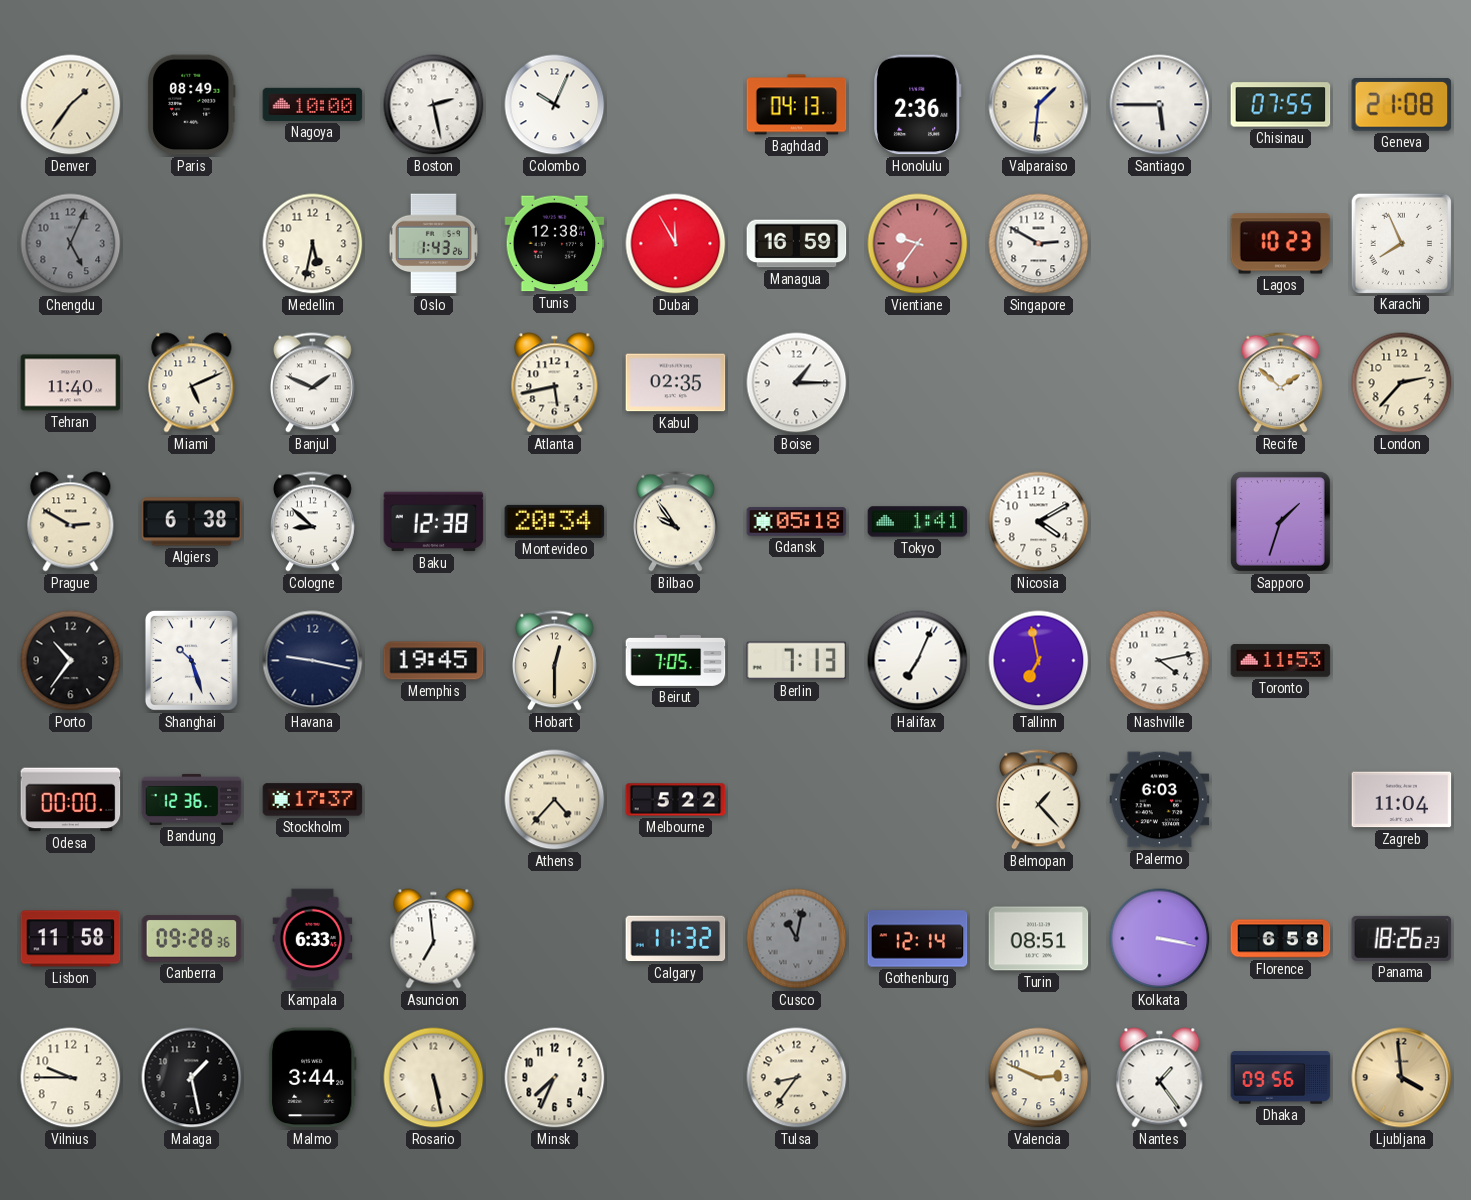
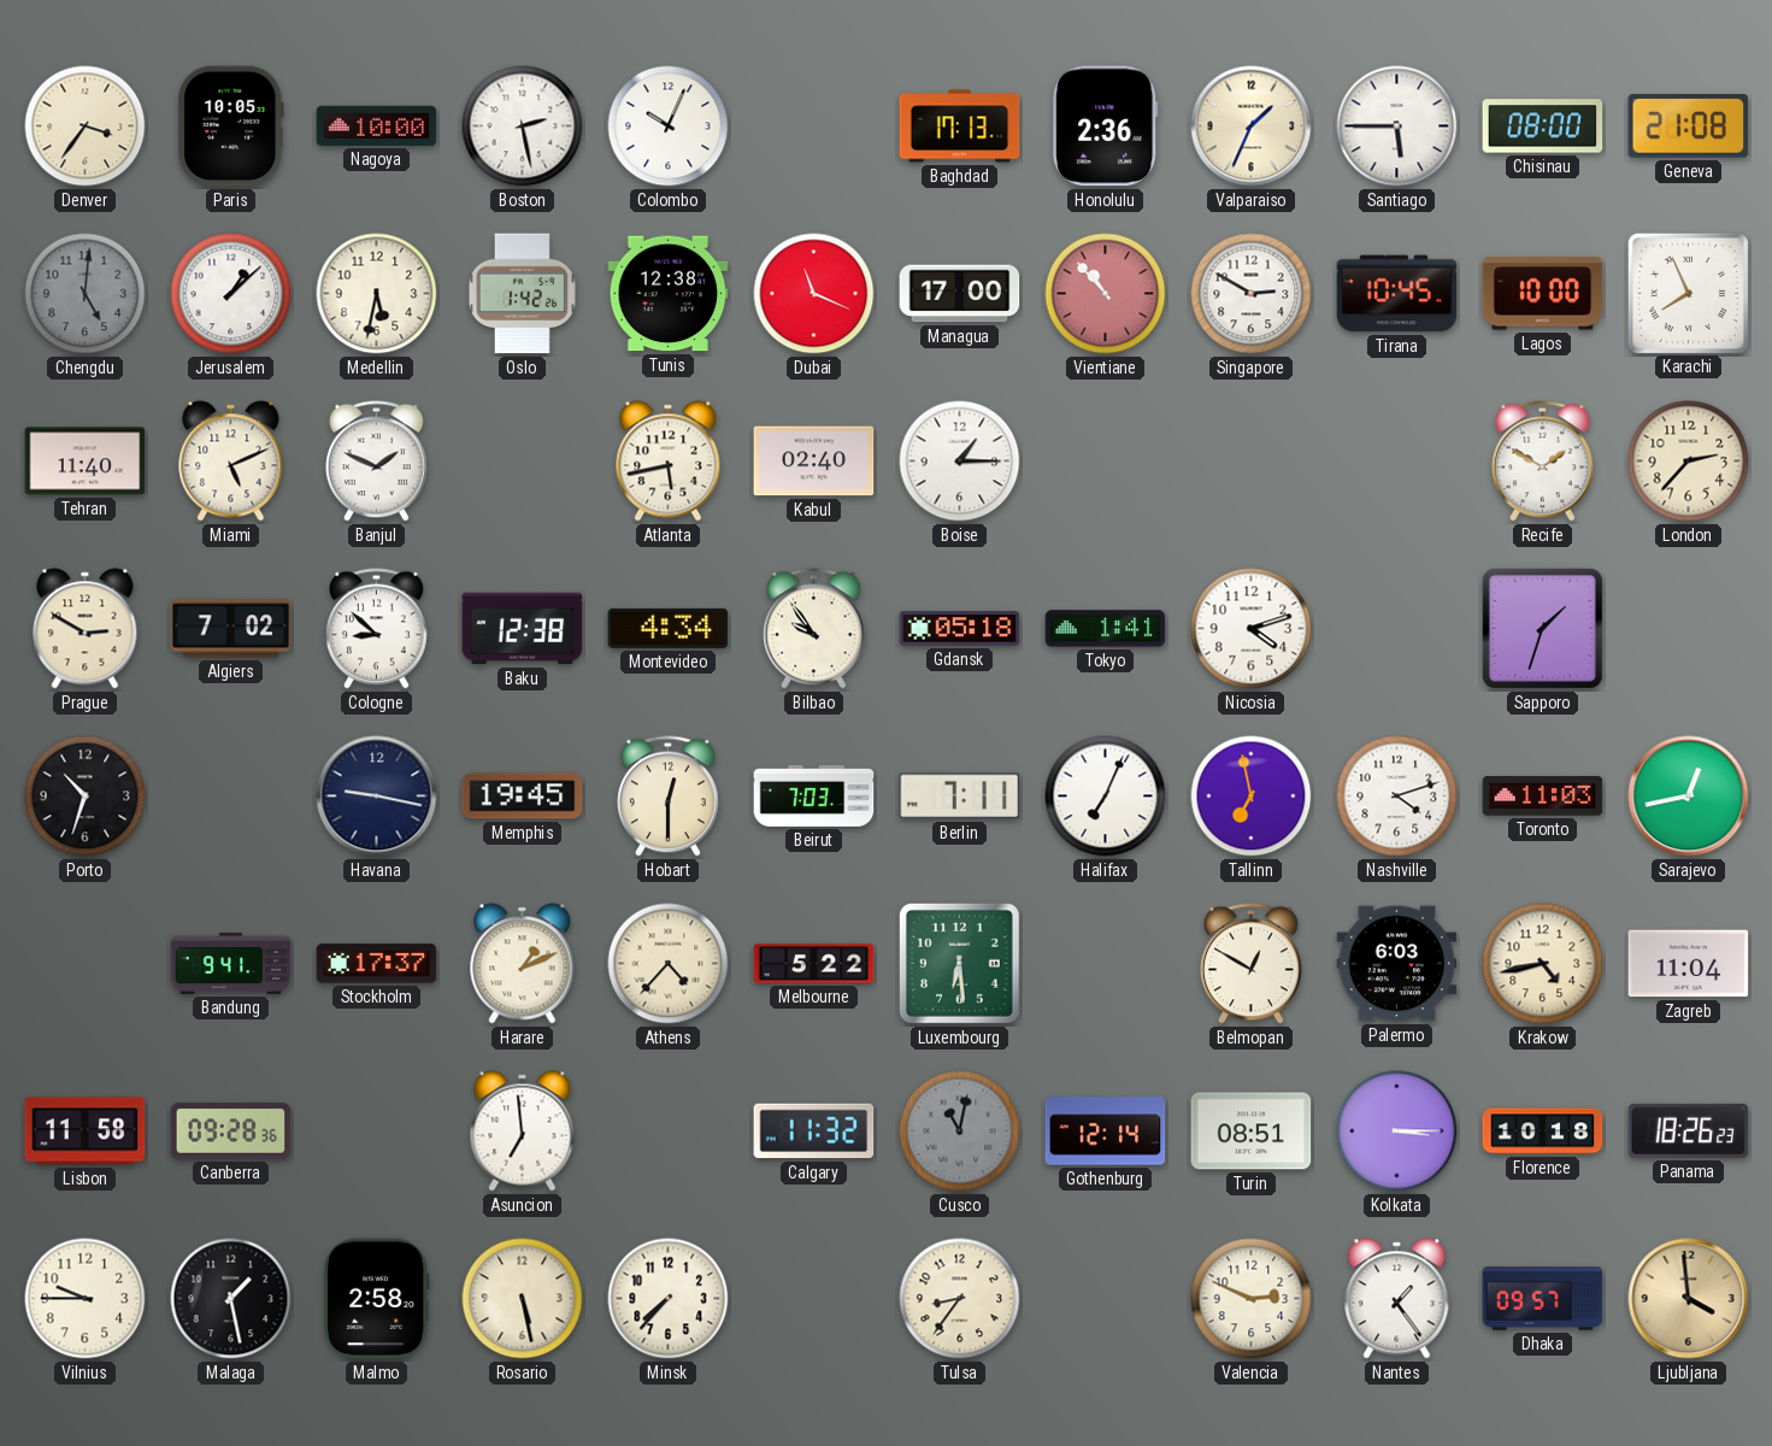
Denver: 1:36 -> 3:36
Paris: 08:49 -> 10:05
Baghdad: 04:13 -> 17:13
Valparaiso: 1:31 -> 1:34
Chisinau: 07:55 -> 08:00
Chengdu: 5:04 -> 5:01
Jerusalem: none -> 1:08
Oslo: 1:43 -> 1:42
Dubai: 11:55 -> 11:19
Managua: 16:59 -> 17:00
Vientiane: 9:36 -> 10:53
Tirana: none -> 10:45
Lagos: 10:23 -> 10:00
Kabul: 02:35 -> 02:40
Recife: 1:52 -> 1:50
Algiers: 6:38 -> 7:02
Montevideo: 20:34 -> 4:34
Nicosia: 4:10 -> 4:12
Porto: 10:36 -> 10:33
Shanghai: 10:27 -> none
Beirut: 7:05 -> 7:03
Berlin: 7:13 -> 7:11
Nashville: 4:13 -> 4:12
Toronto: 11:53 -> 11:03
Sarajevo: none -> 12:43
Odesa: 00:00 -> none
Bandung: 12:36 -> 9:41
Harare: none -> 1:11
Luxembourg: none -> 6:29
Belmopan: 1:23 -> 12:50
Krakow: none -> 4:43
Kampala: 6:33 -> none
Kolkata: 3:17 -> 3:15
Florence: 6:58 -> 10:18
Malmo: 3:44 -> 2:58
Minsk: 7:34 -> 7:37
Dhaka: 09:56 -> 09:57
